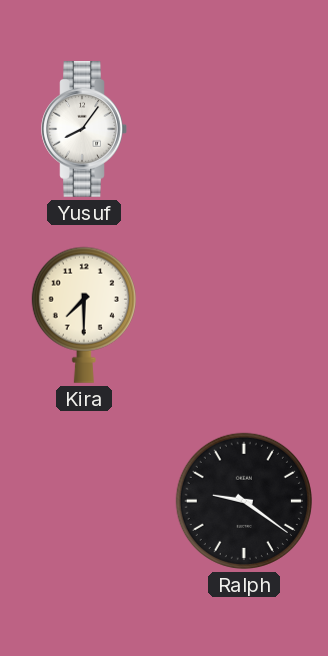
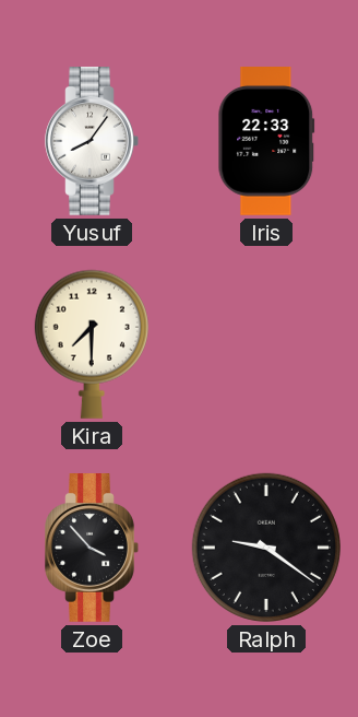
Iris: none -> 22:33
Zoe: none -> 3:53
